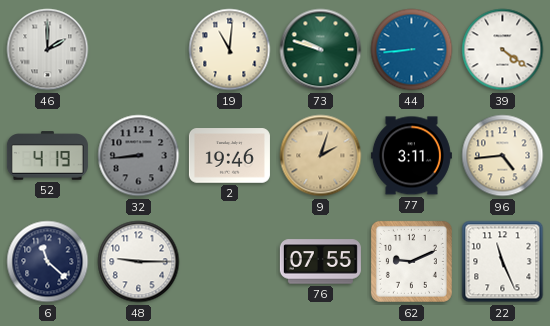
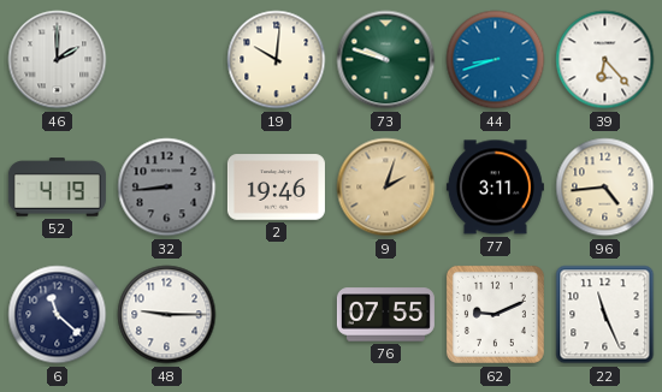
19: 11:01 -> 10:01
44: 8:44 -> 8:42
39: 4:21 -> 6:23
